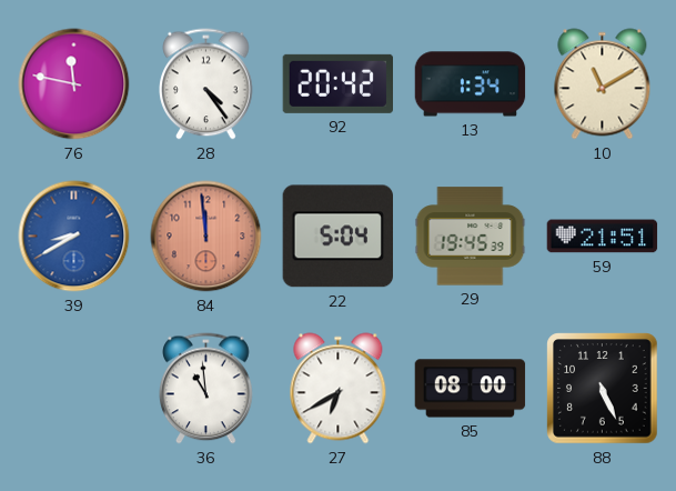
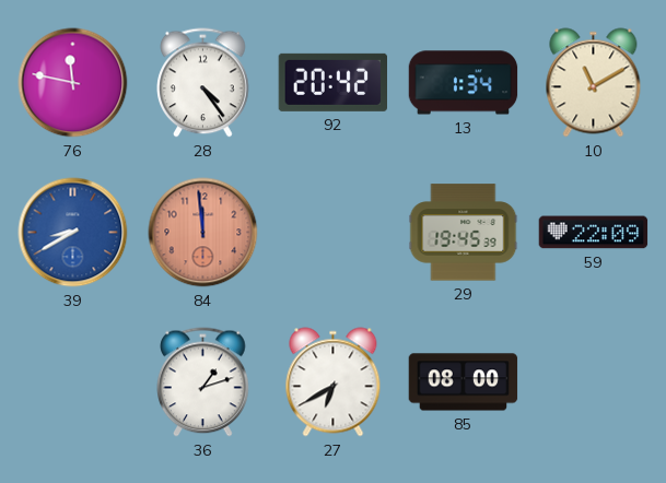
22: 5:04 -> none
59: 21:51 -> 22:09
36: 10:59 -> 1:12
88: 5:26 -> none
